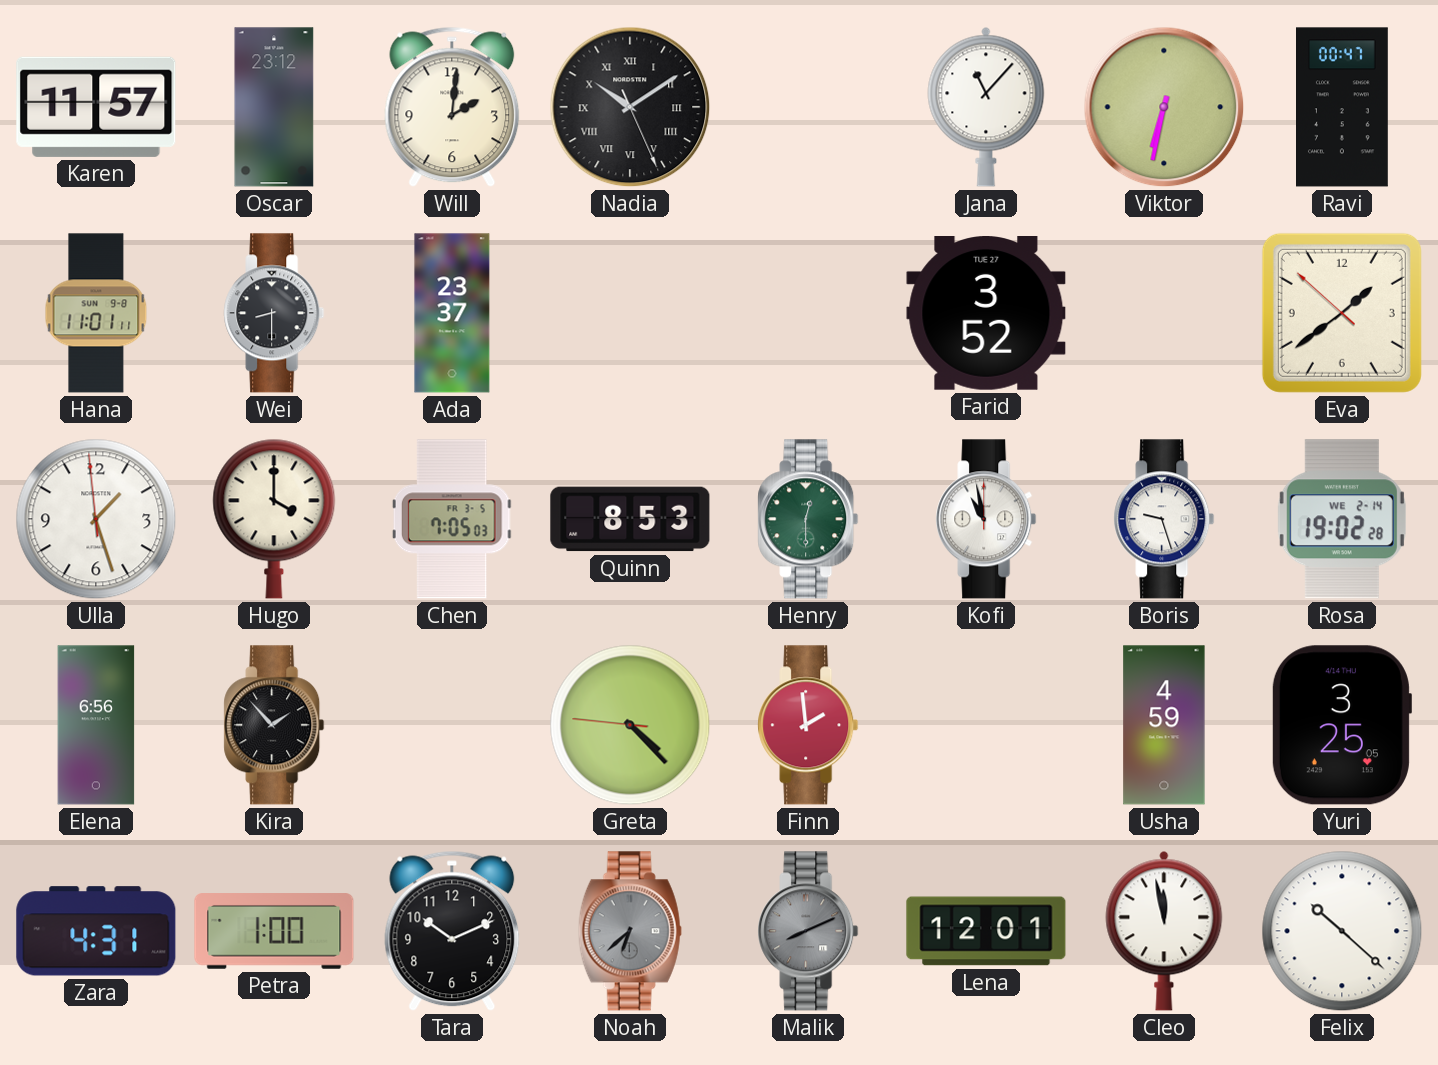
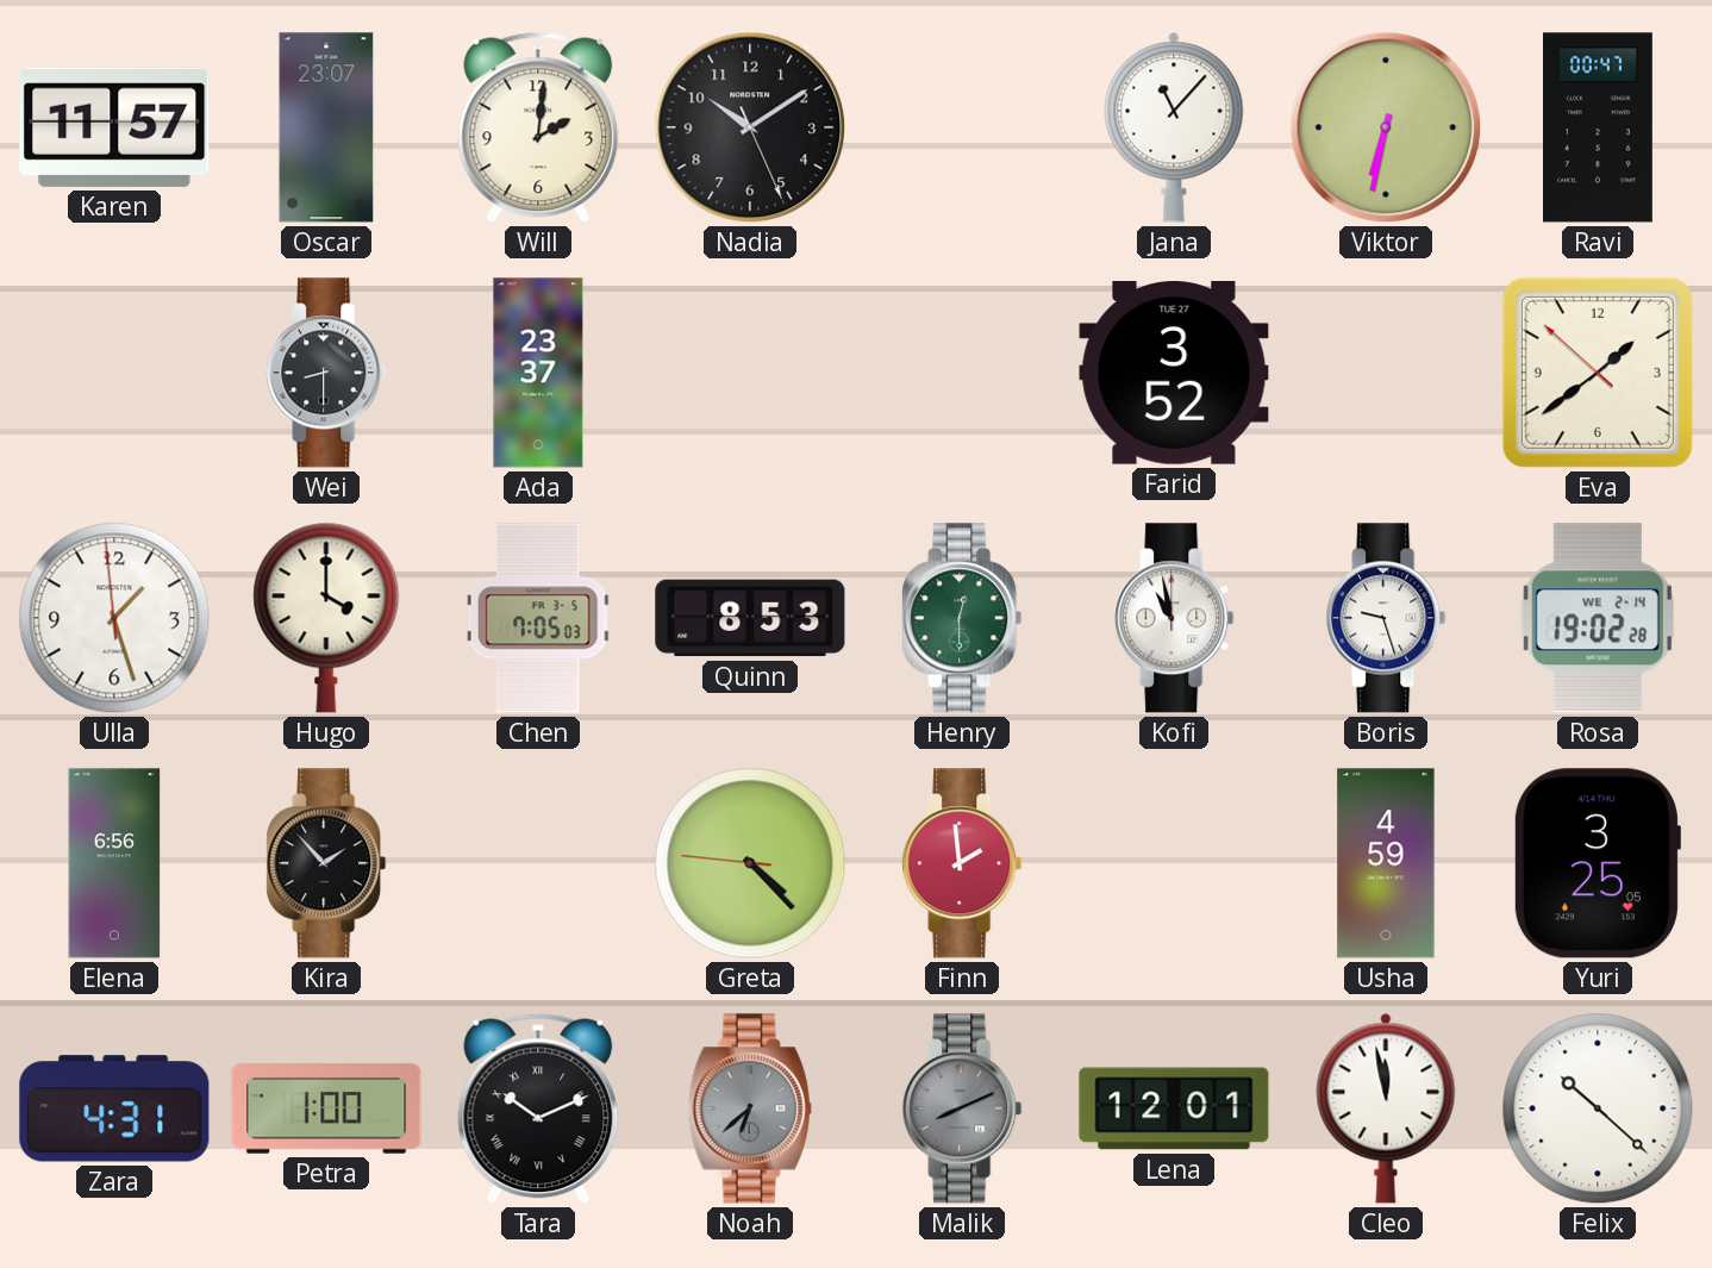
Oscar: 23:12 -> 23:07
Nadia numerals: Roman -> Arabic
Hana: 11:01 -> none
Tara numerals: Arabic -> Roman
